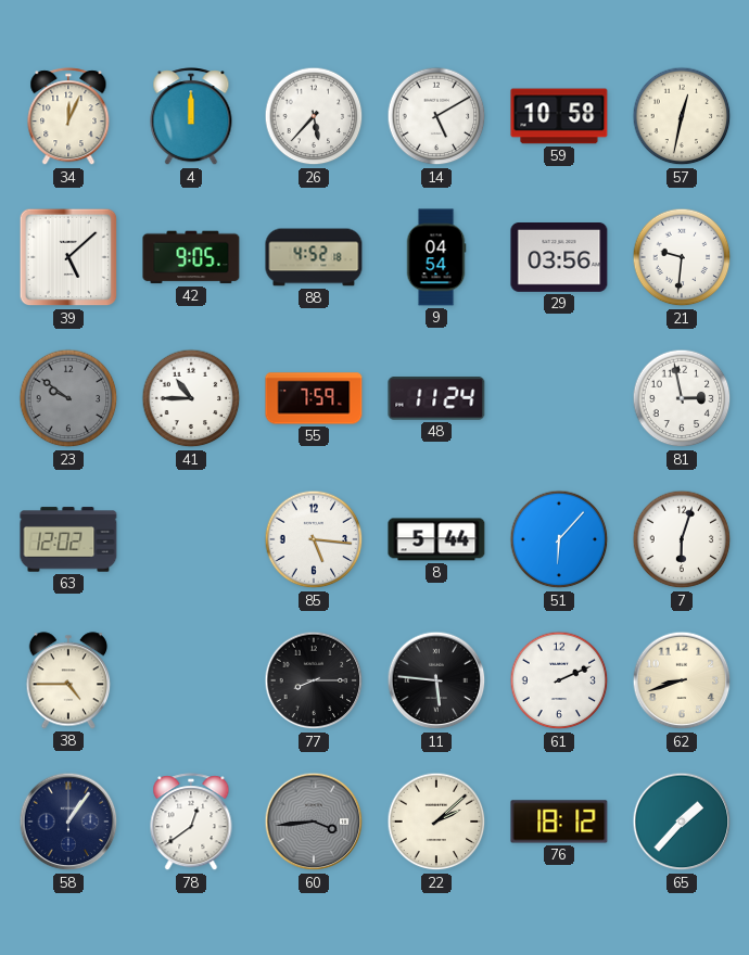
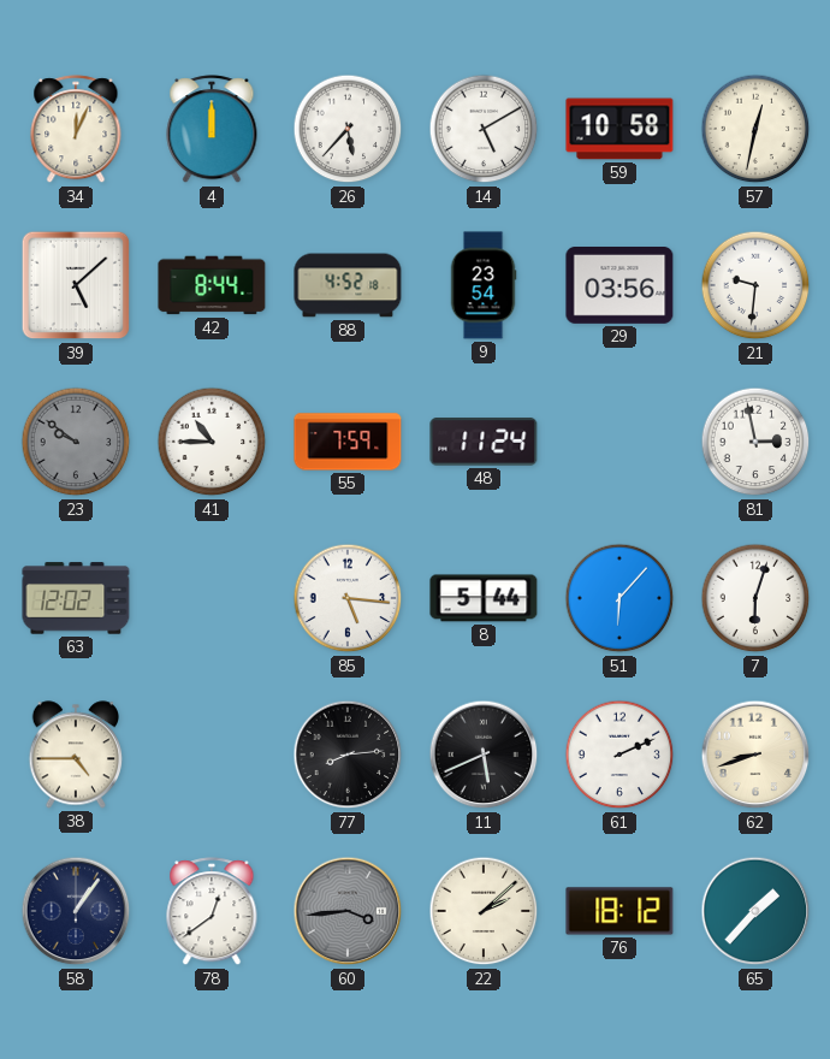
42: 9:05 -> 8:44
9: 04:54 -> 23:54
77: 8:15 -> 8:14
11: 5:46 -> 5:41
